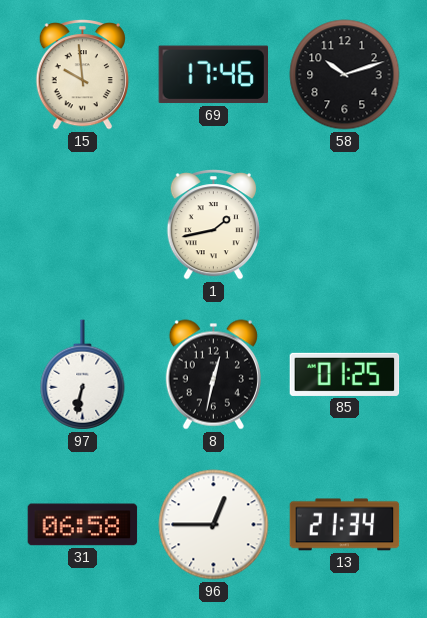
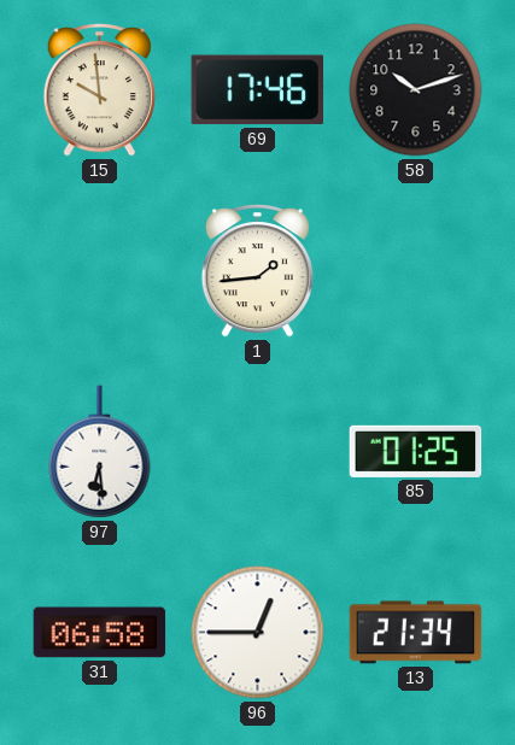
1: 1:43 -> 1:44
97: 6:32 -> 6:29
8: 12:32 -> none
